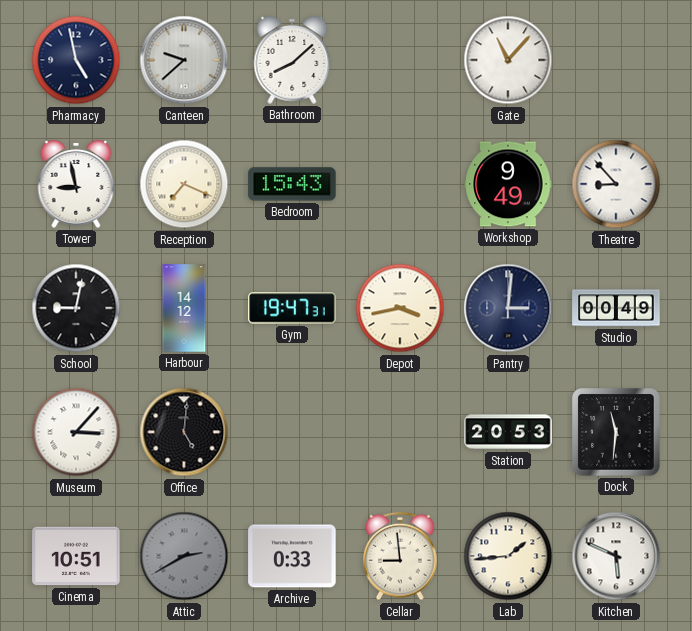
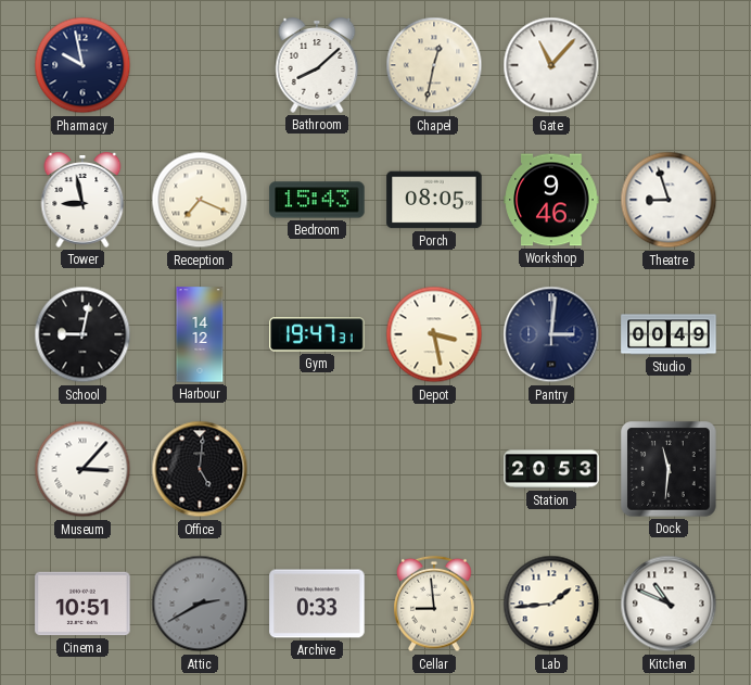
Pharmacy: 4:58 -> 9:58
Canteen: 9:38 -> none
Chapel: none -> 12:32
Porch: none -> 08:05
Workshop: 9:49 -> 9:46
Theatre: 8:53 -> 8:57
Depot: 3:43 -> 3:28
Kitchen: 5:49 -> 10:49
